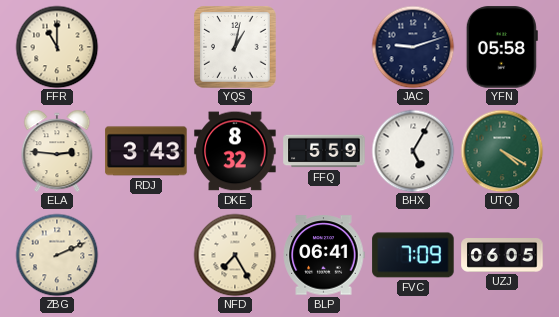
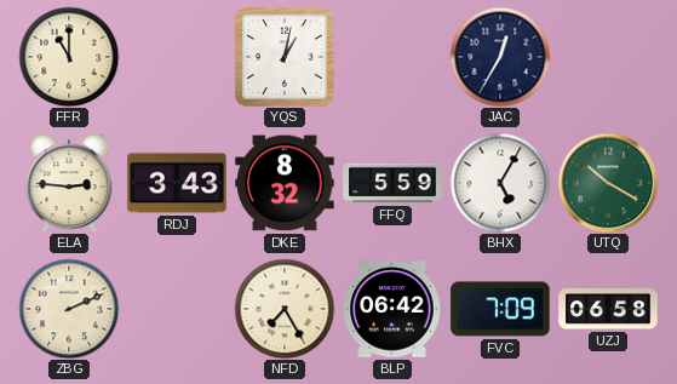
JAC: 9:12 -> 12:35
YFN: 05:58 -> none
UTQ: 4:20 -> 10:20
BLP: 06:41 -> 06:42
UZJ: 06:05 -> 06:58
